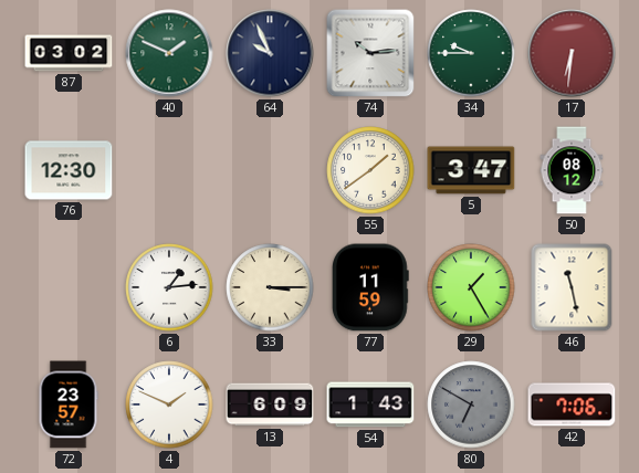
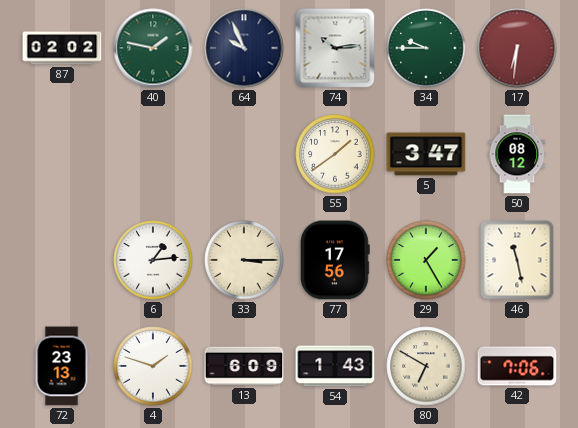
87: 03:02 -> 02:02
40: 1:49 -> 1:47
76: 12:30 -> none
77: 11:59 -> 17:56
72: 23:57 -> 23:13
4: 1:49 -> 1:48
80 dial: grey -> cream
